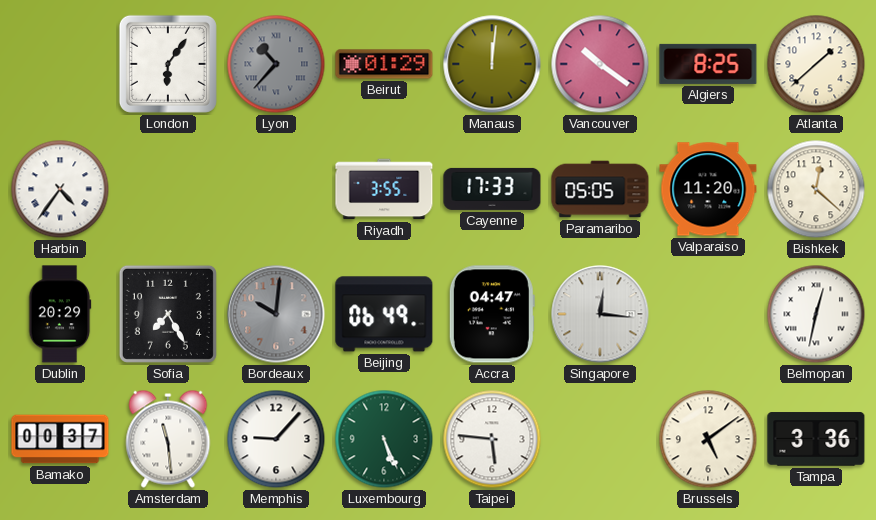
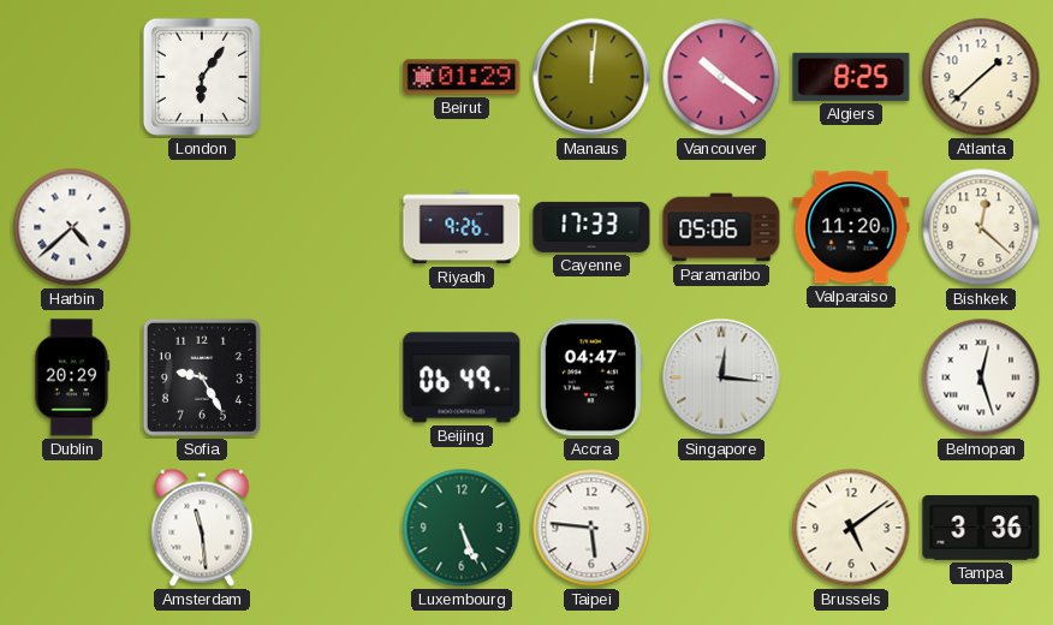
Lyon: 10:37 -> none
Harbin: 4:36 -> 4:38
Riyadh: 3:55 -> 9:26
Paramaribo: 05:05 -> 05:06
Sofia: 7:25 -> 9:25
Bordeaux: 10:01 -> none
Belmopan: 12:32 -> 12:27
Bamako: 00:37 -> none
Memphis: 9:07 -> none
